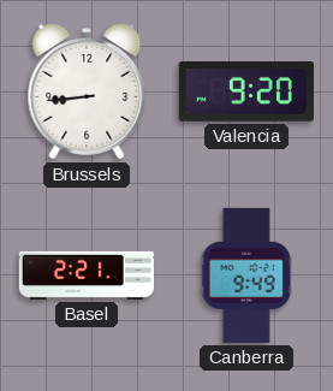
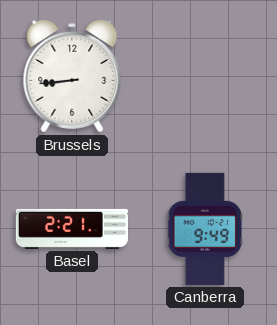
Valencia: 9:20 -> none
